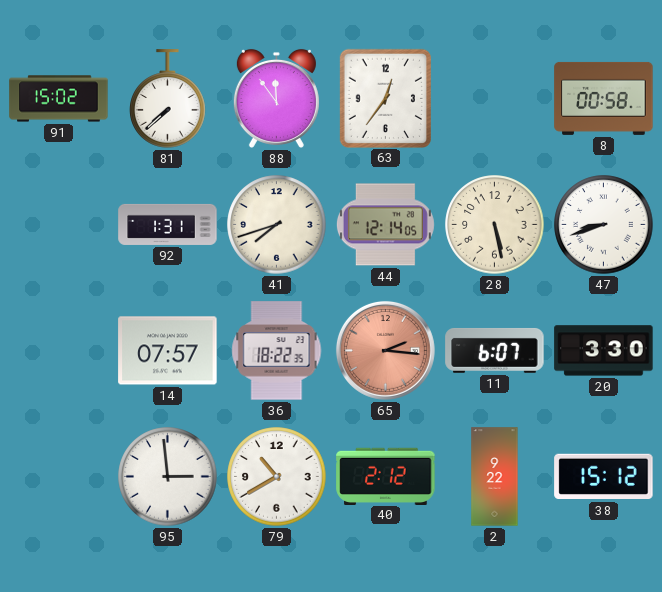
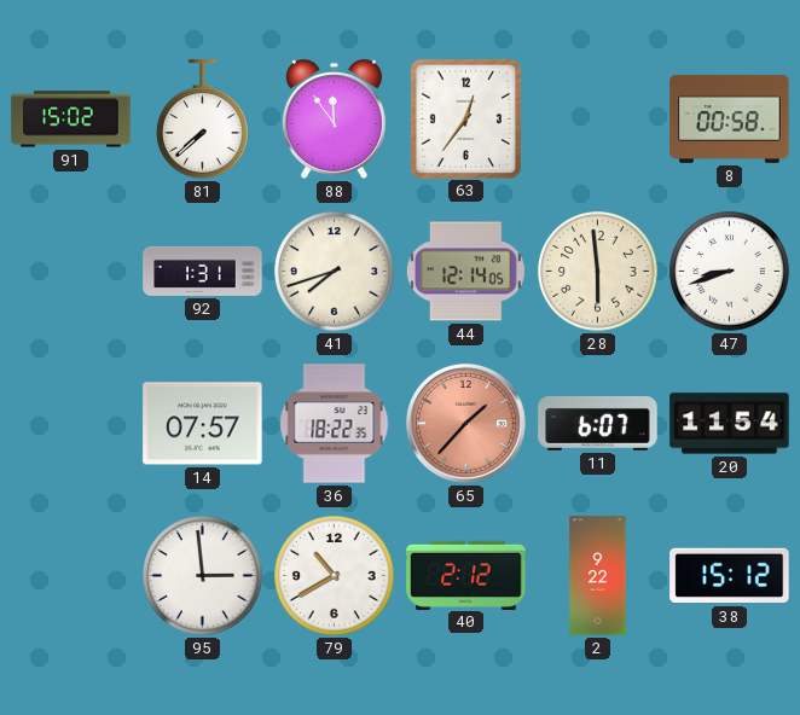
28: 5:28 -> 5:59
65: 2:16 -> 1:37
20: 3:30 -> 11:54
